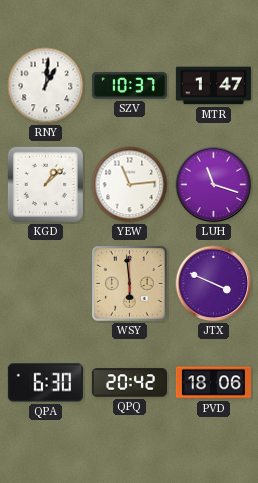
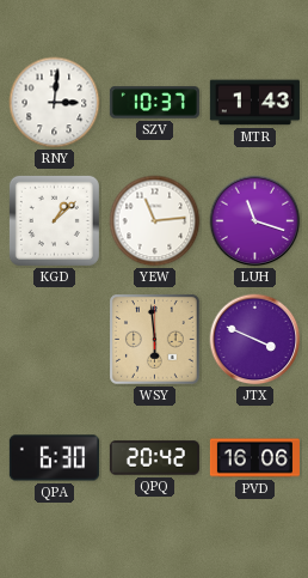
RNY: 1:01 -> 3:01
MTR: 1:47 -> 1:43
PVD: 18:06 -> 16:06
